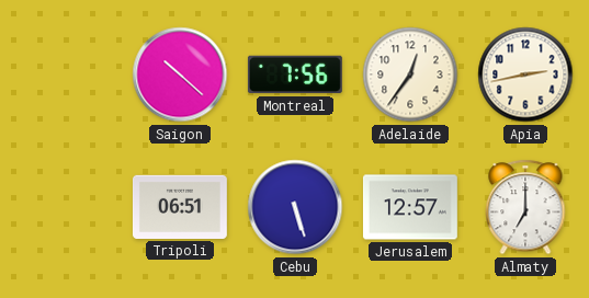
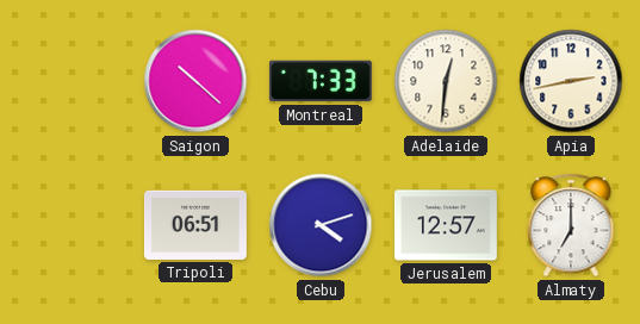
Montreal: 7:56 -> 7:33
Adelaide: 12:36 -> 12:31
Cebu: 5:27 -> 4:12
